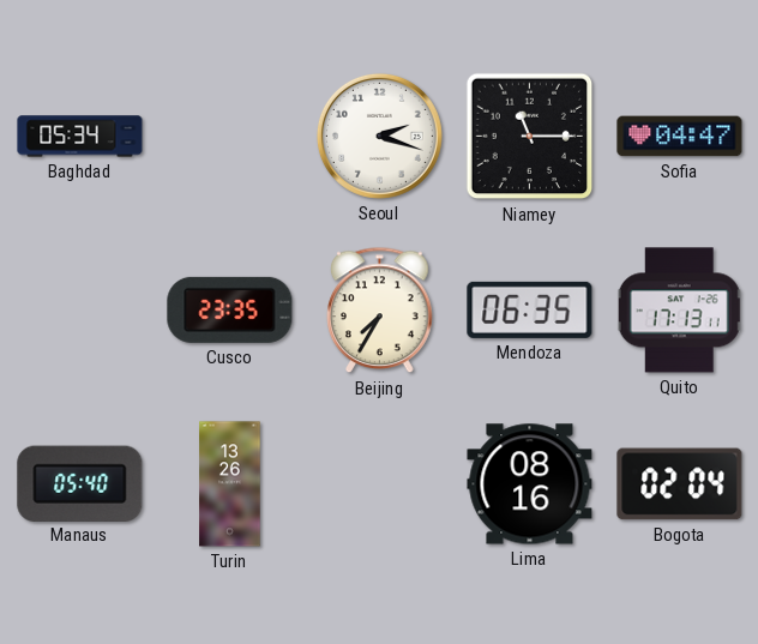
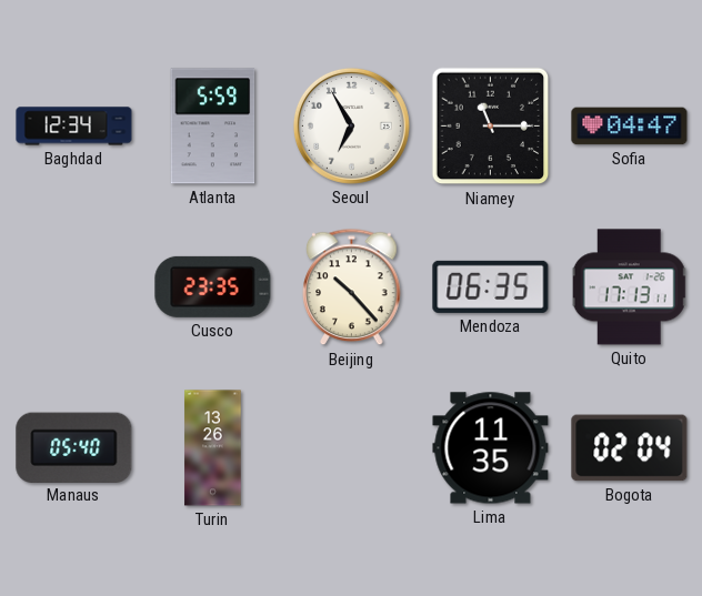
Baghdad: 05:34 -> 12:34
Atlanta: none -> 5:59
Seoul: 2:18 -> 6:55
Beijing: 7:35 -> 10:23
Lima: 08:16 -> 11:35
